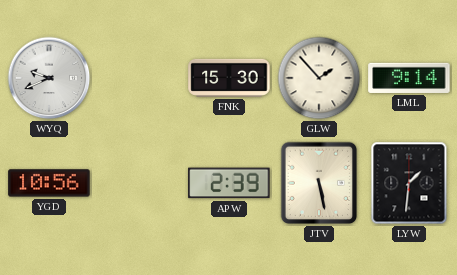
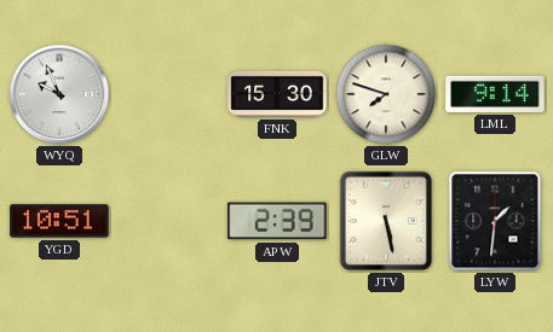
WYQ: 9:41 -> 9:56
GLW: 1:53 -> 7:48
YGD: 10:56 -> 10:51
